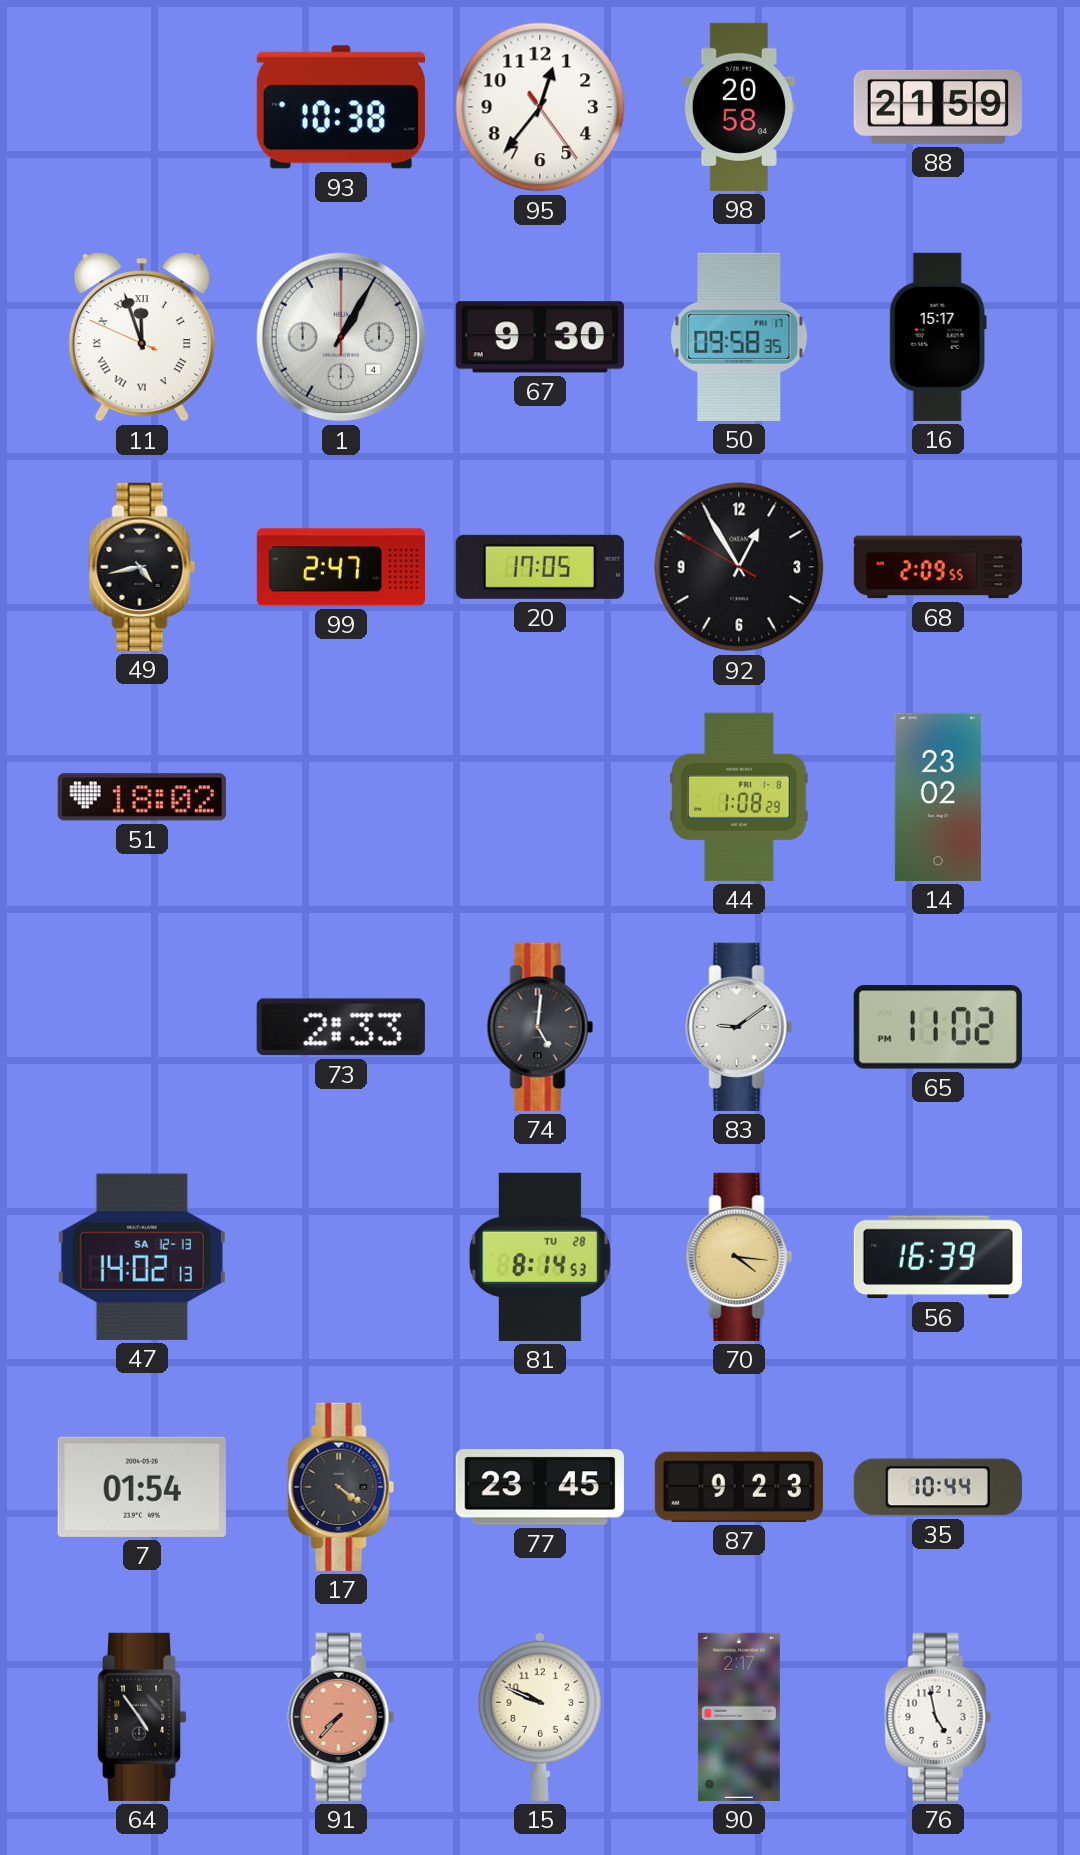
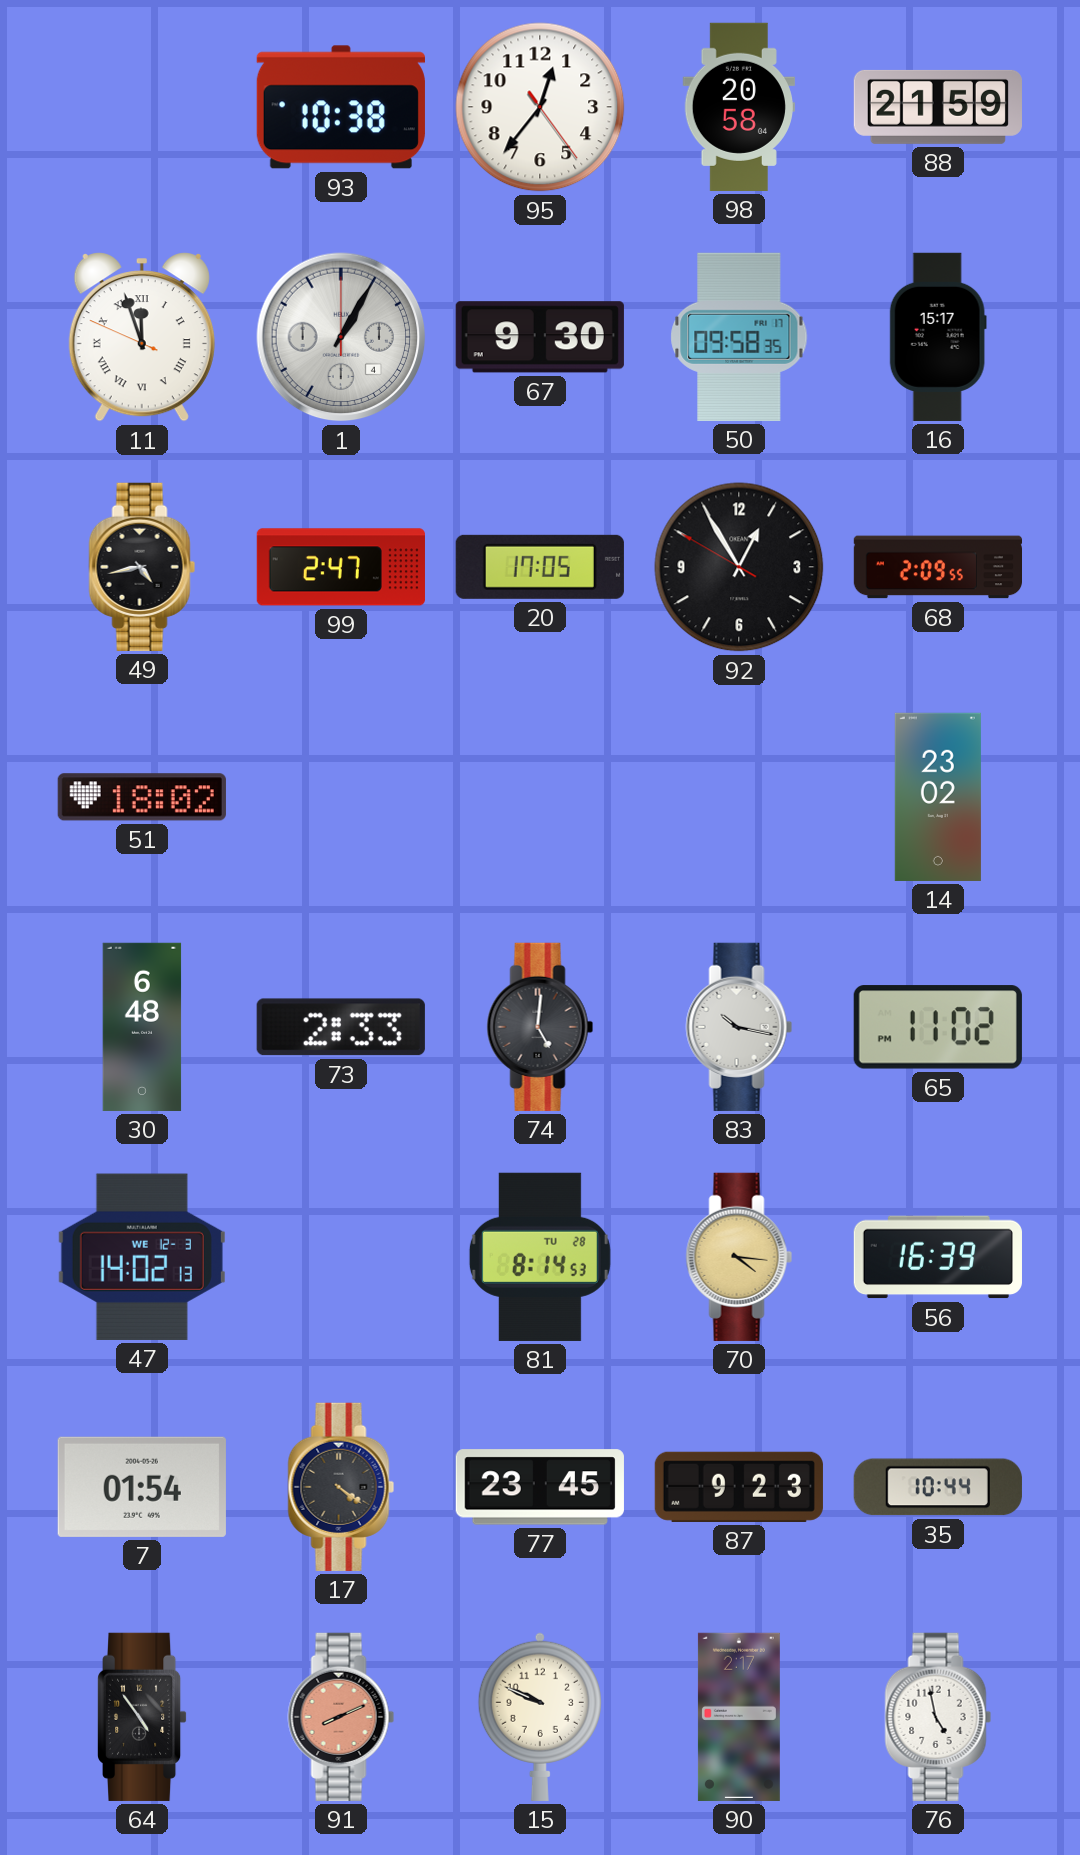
44: 1:08 -> none
30: none -> 6:48
83: 9:09 -> 10:17
47 date: SA 12-13 -> WE 12-3
91: 7:37 -> 8:11
